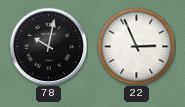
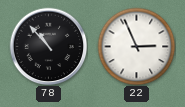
78: 10:02 -> 10:53
